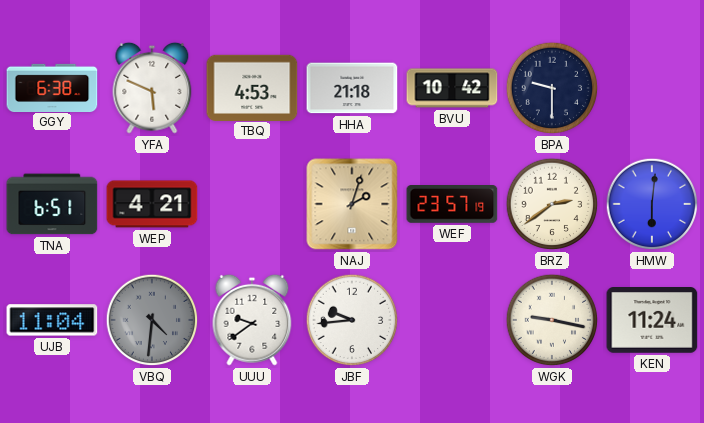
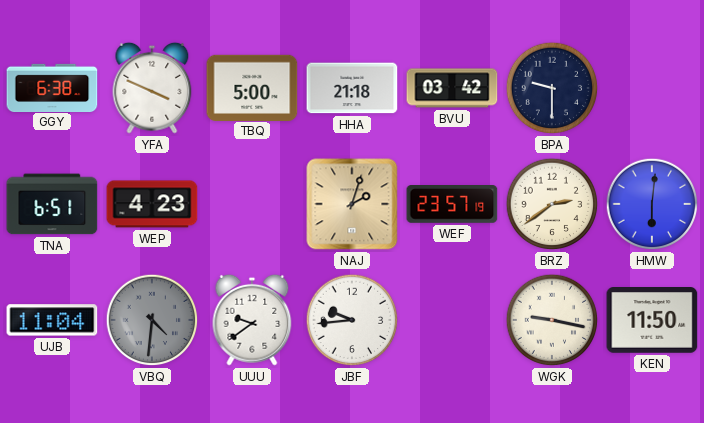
YFA: 5:49 -> 3:49
TBQ: 4:53 -> 5:00
BVU: 10:42 -> 03:42
WEP: 4:21 -> 4:23
KEN: 11:24 -> 11:50
